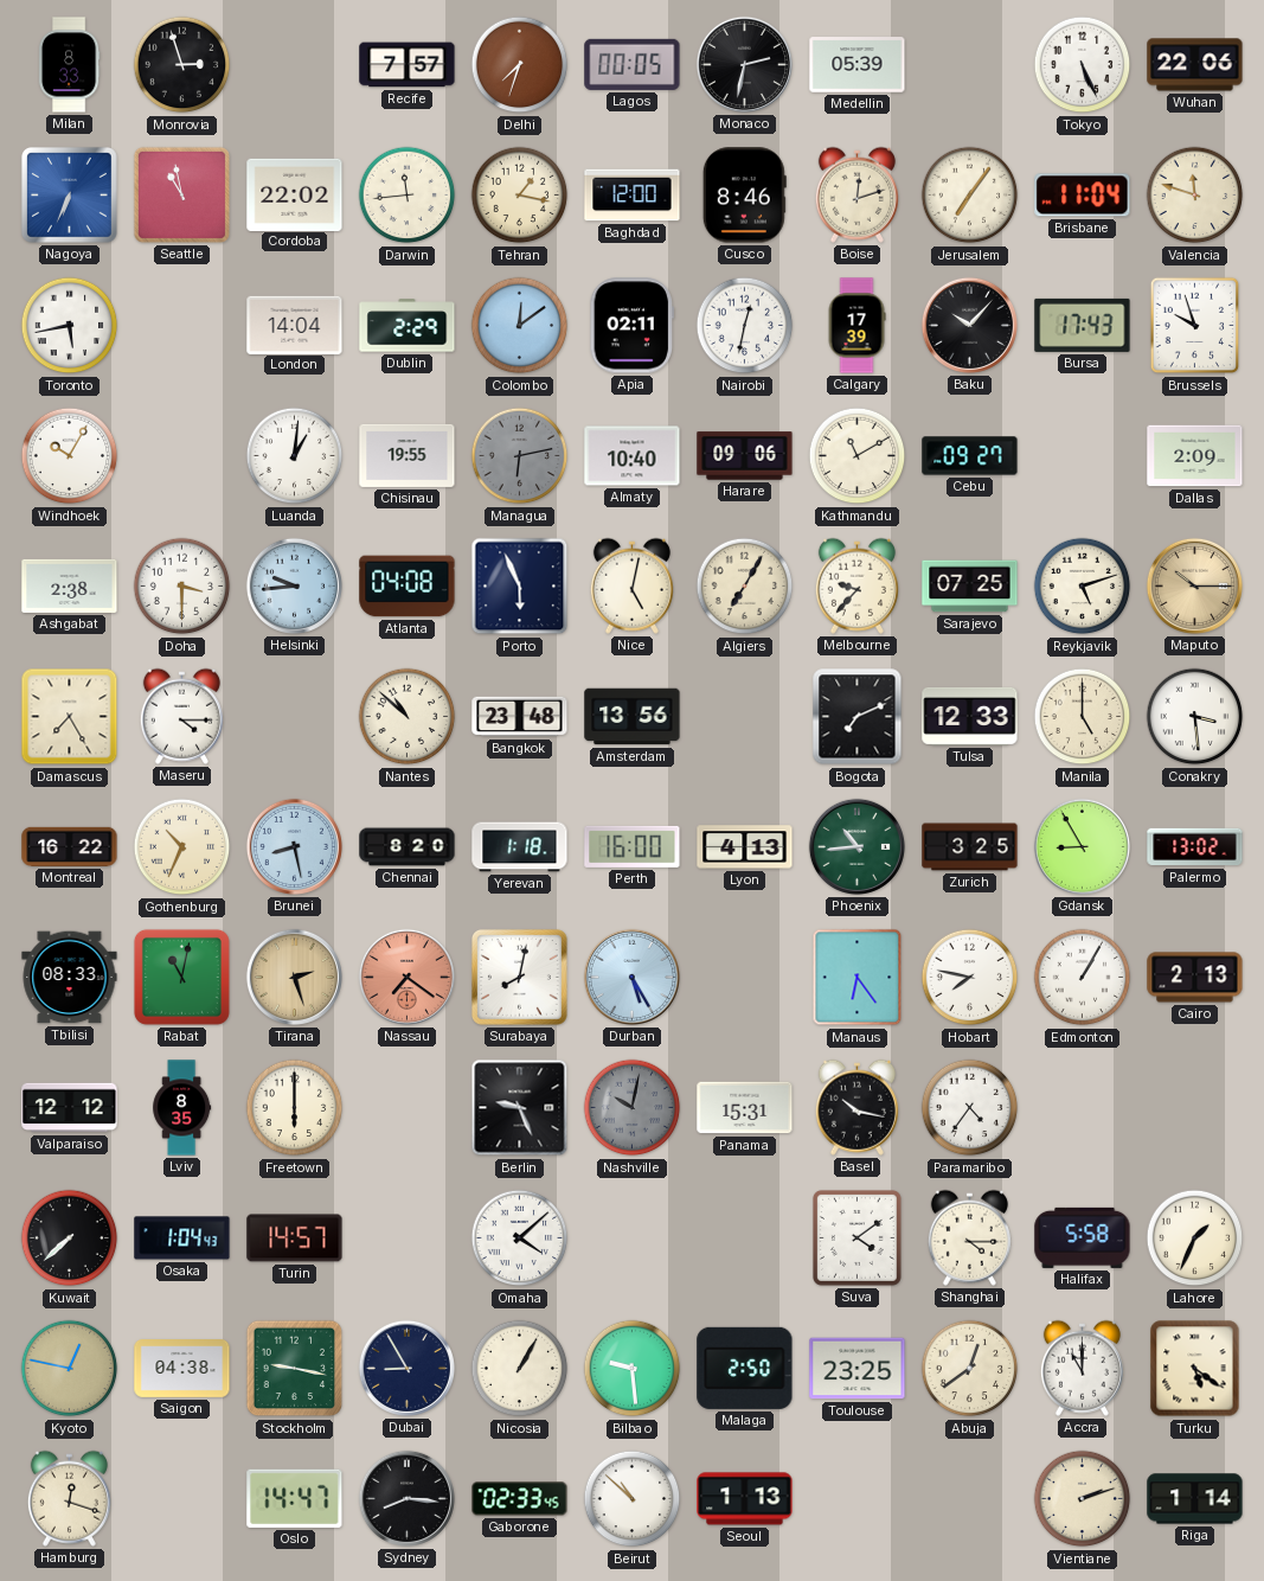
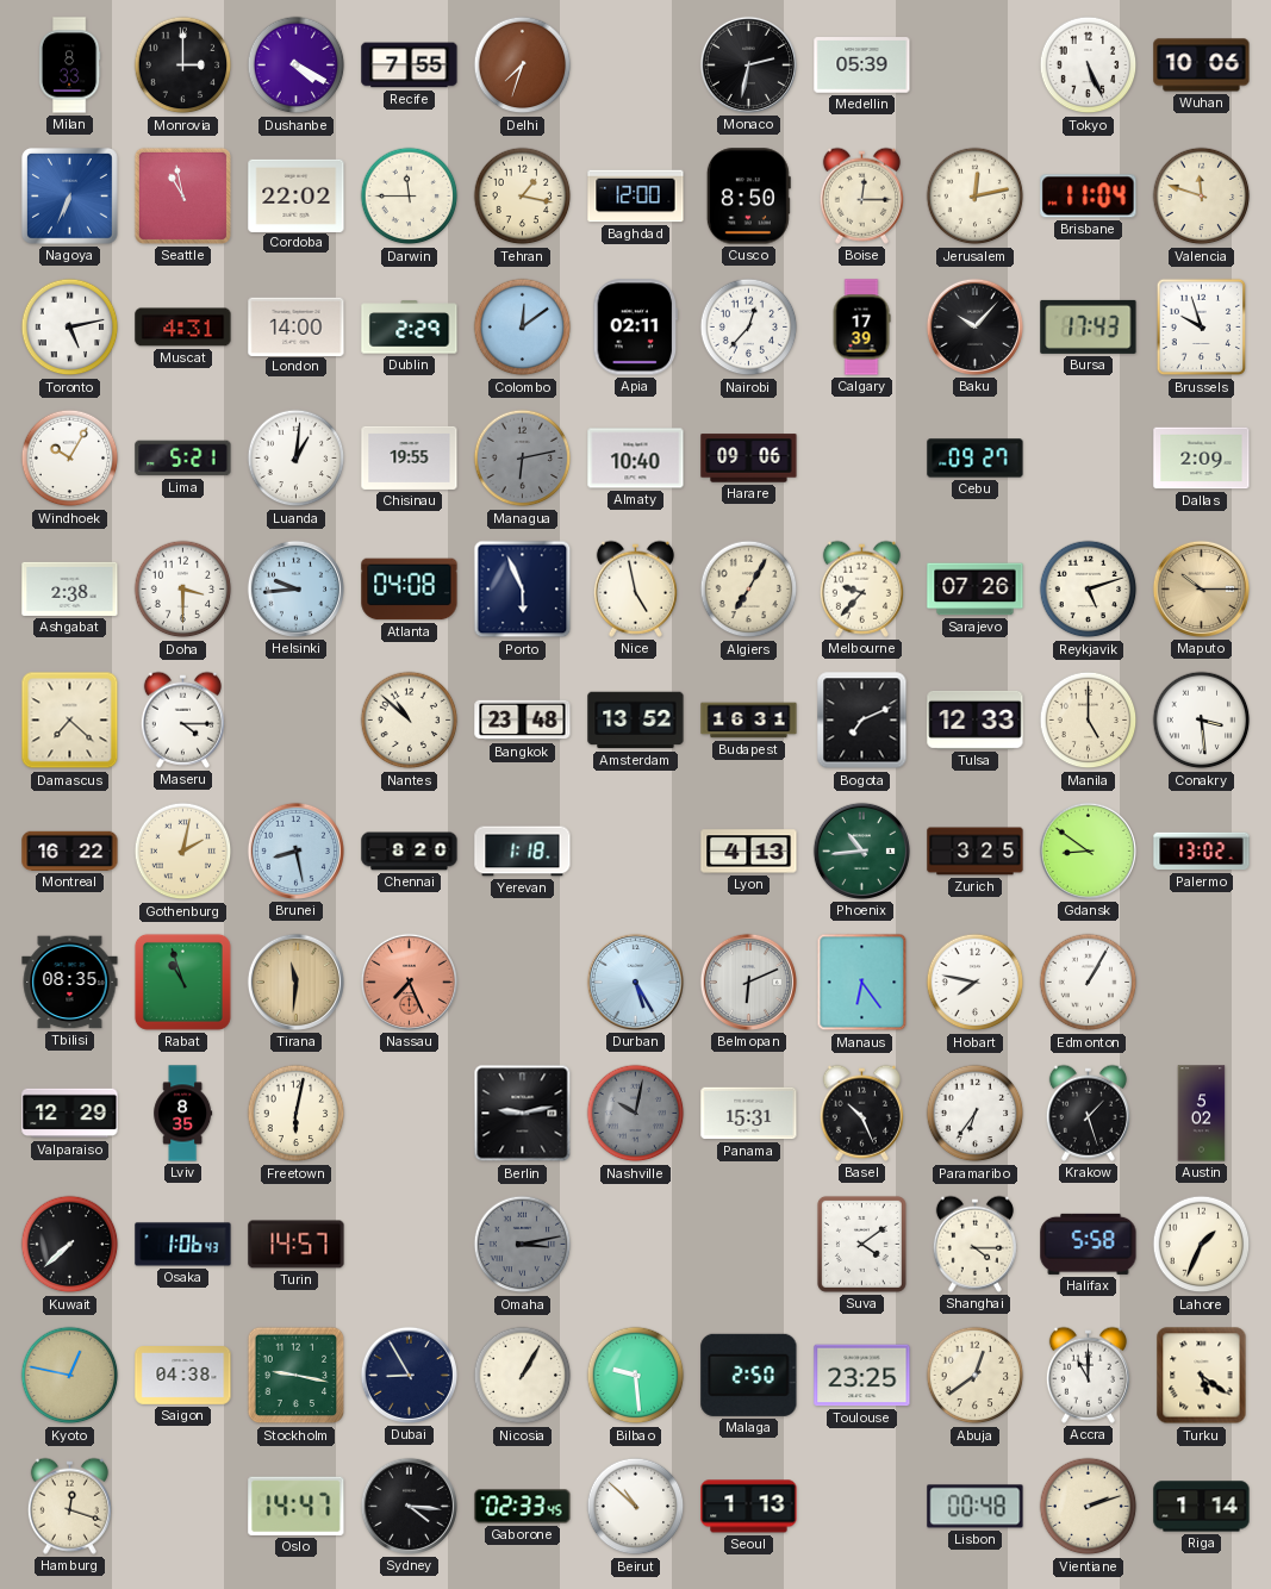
Monrovia: 2:57 -> 3:00
Dushanbe: none -> 4:20
Recife: 7:57 -> 7:55
Lagos: 00:05 -> none
Wuhan: 22:06 -> 10:06
Darwin: 11:44 -> 11:45
Cusco: 8:46 -> 8:50
Boise: 12:12 -> 12:15
Jerusalem: 7:06 -> 12:13
Toronto: 5:43 -> 5:13
Muscat: none -> 4:31
London: 14:04 -> 14:00
Nairobi: 12:32 -> 12:37
Lima: none -> 5:21
Kathmandu: 11:10 -> none
Nice: 5:02 -> 4:58
Sarajevo: 07:25 -> 07:26
Damascus: 7:25 -> 7:22
Amsterdam: 13:56 -> 13:52
Budapest: none -> 16:31
Gothenburg: 10:34 -> 2:02
Perth: 16:00 -> none
Gdansk: 8:55 -> 8:51
Tbilisi: 08:33 -> 08:35
Rabat: 11:02 -> 10:57
Tirana: 2:27 -> 11:31
Nassau: 7:21 -> 7:26
Surabaya: 8:02 -> none
Belmopan: none -> 6:11
Cairo: 2:13 -> none
Valparaiso: 12:12 -> 12:29
Freetown: 6:00 -> 6:02
Berlin: 9:26 -> 9:13
Basel: 10:17 -> 10:26
Paramaribo: 4:36 -> 6:36
Krakow: none -> 1:27
Austin: none -> 5:02
Osaka: 1:04 -> 1:06
Omaha: 4:08 -> 3:13
Omaha dial: white -> grey
Sydney: 8:16 -> 4:16
Lisbon: none -> 00:48
